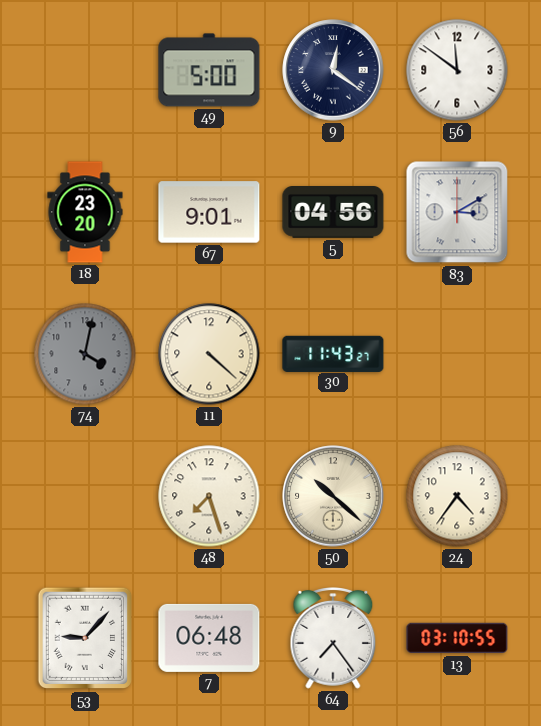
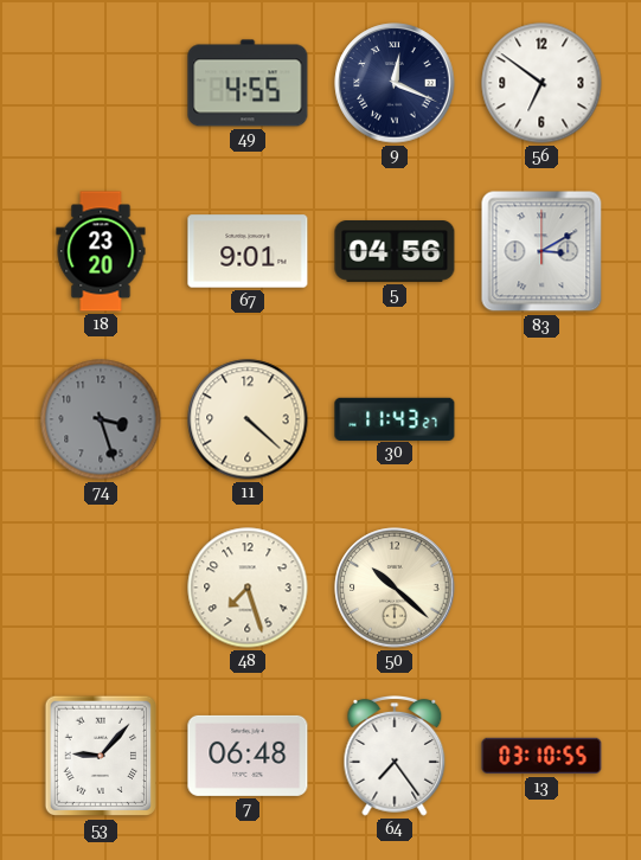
49: 5:00 -> 4:55
9: 12:21 -> 12:19
56: 11:51 -> 6:51
74: 4:02 -> 3:27
24: 4:36 -> none
